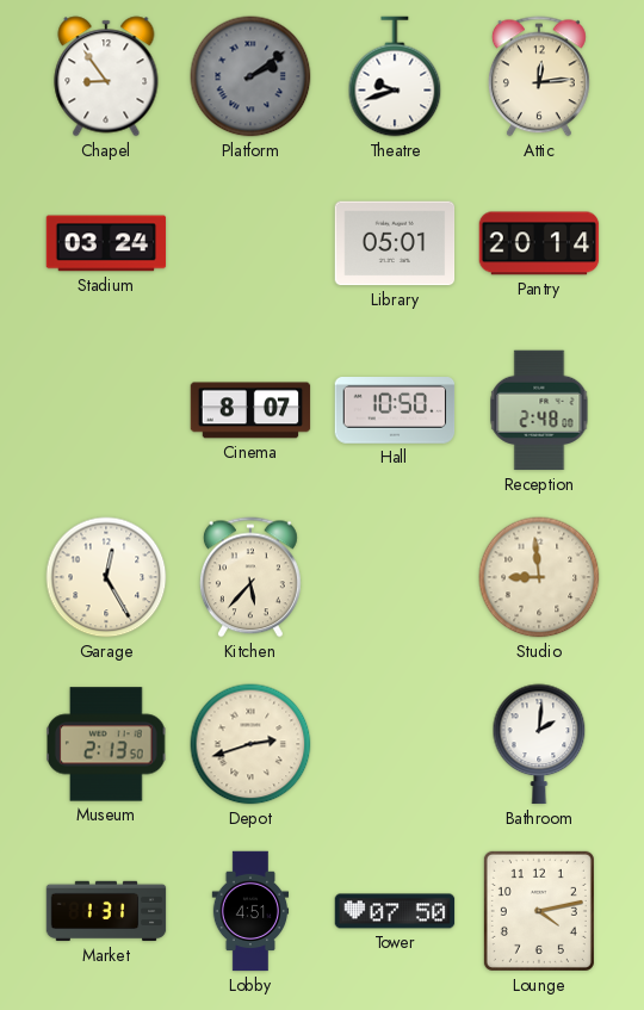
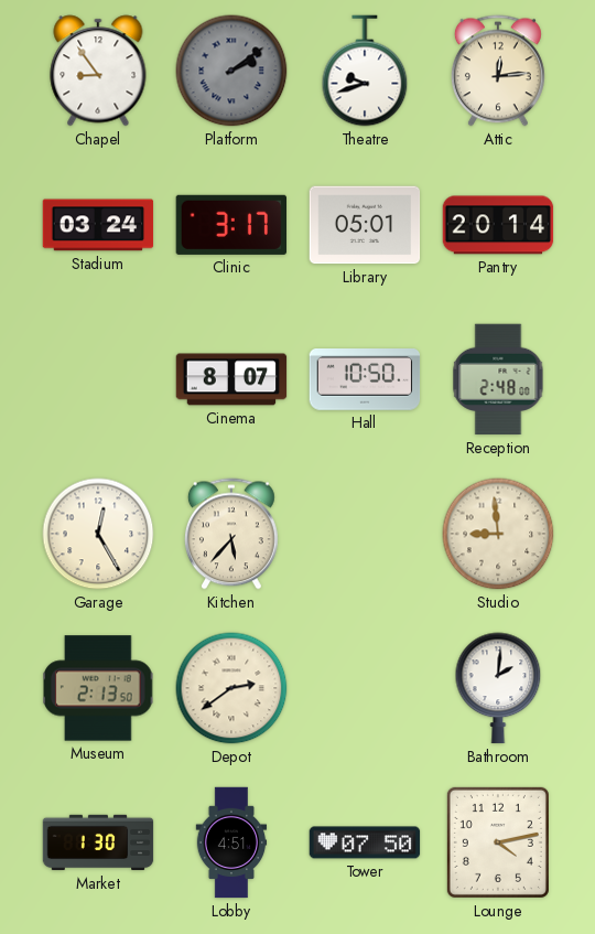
Clinic: none -> 3:17
Depot: 2:42 -> 2:39
Market: 1:31 -> 1:30
